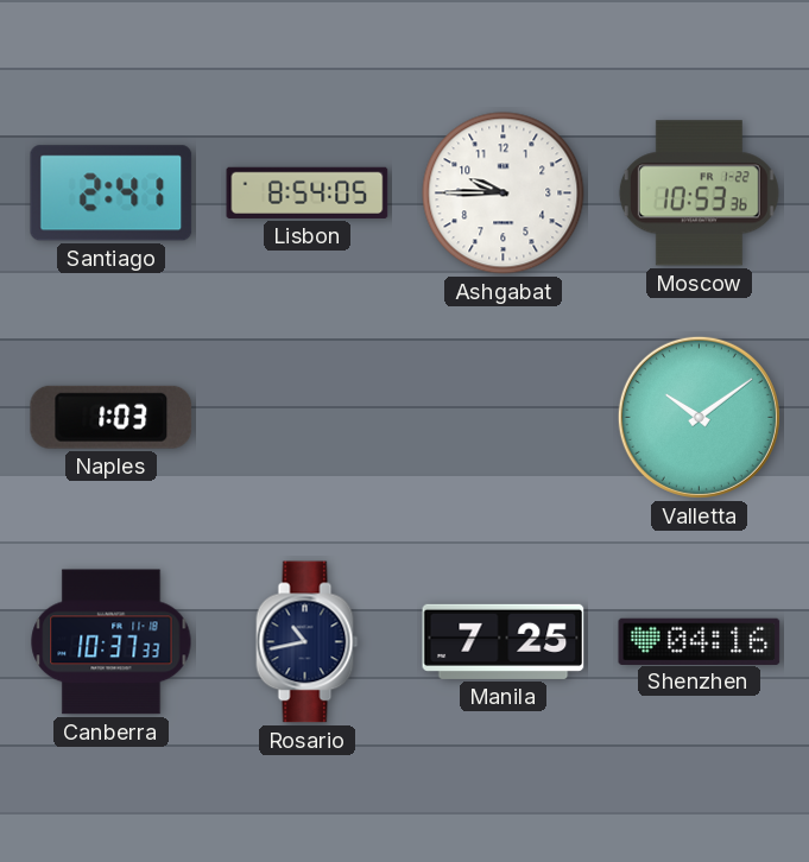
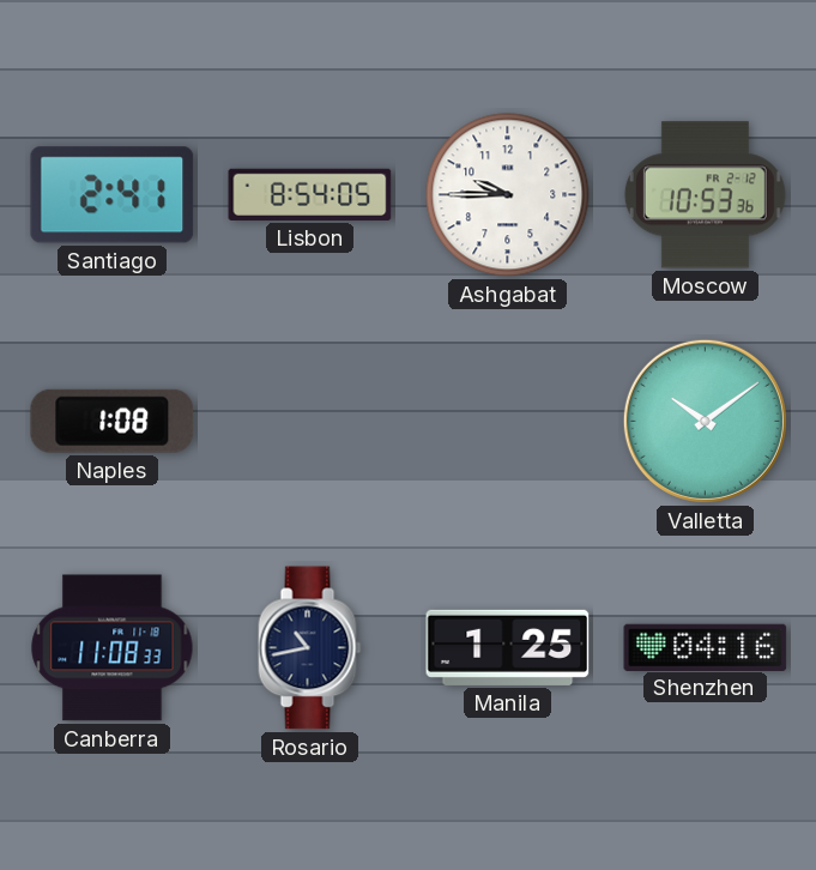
Moscow date: FR 1-22 -> FR 2-12
Naples: 1:03 -> 1:08
Canberra: 10:37 -> 11:08
Manila: 7:25 -> 1:25
